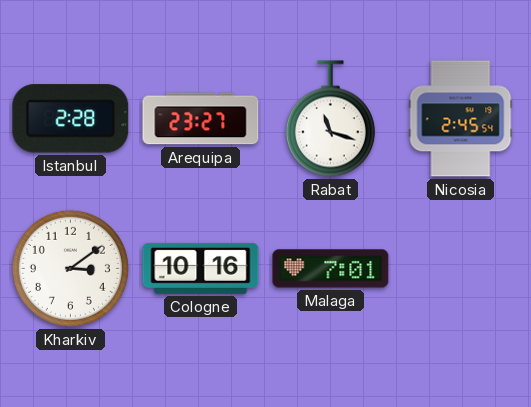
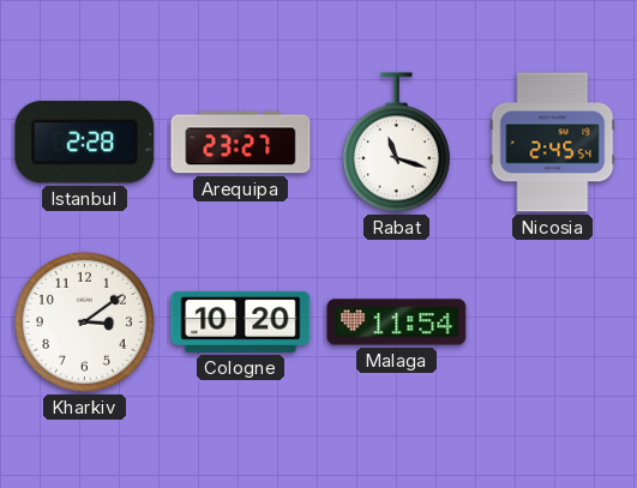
Cologne: 10:16 -> 10:20
Malaga: 7:01 -> 11:54
